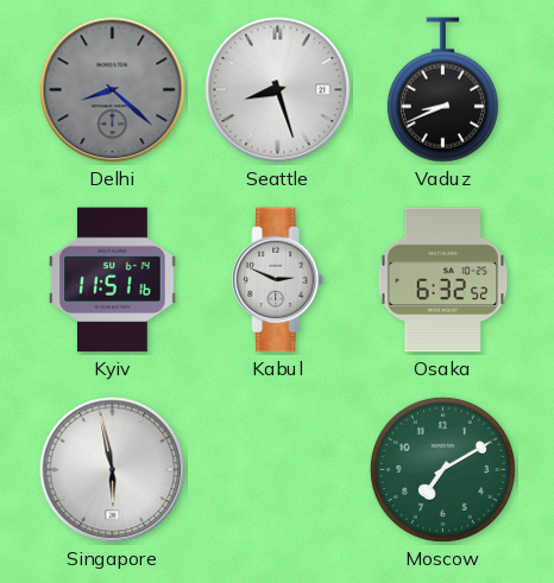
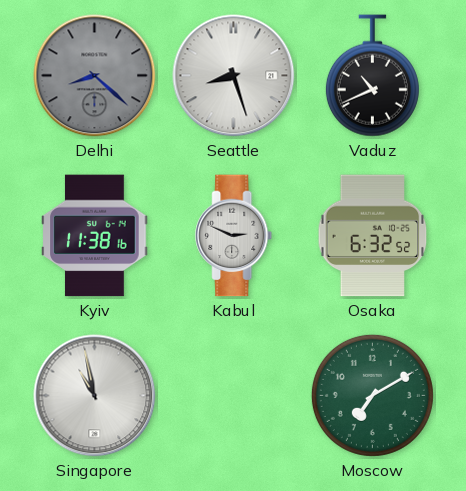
Vaduz: 8:41 -> 10:41
Kyiv: 11:51 -> 11:38
Singapore: 5:58 -> 10:58
